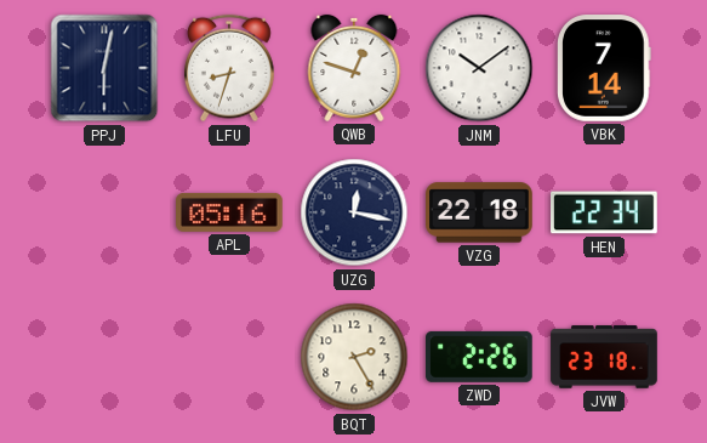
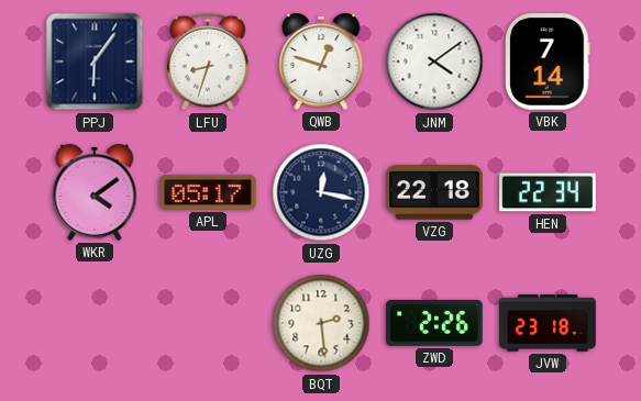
PPJ: 6:02 -> 6:06
JNM: 10:09 -> 4:09
WKR: none -> 4:09
APL: 05:16 -> 05:17
BQT: 2:25 -> 2:29
